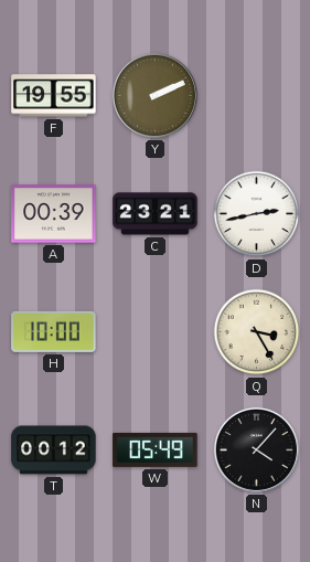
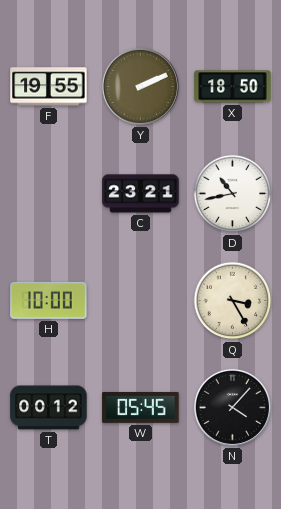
X: none -> 18:50
A: 00:39 -> none
D: 2:43 -> 10:43
W: 05:49 -> 05:45
